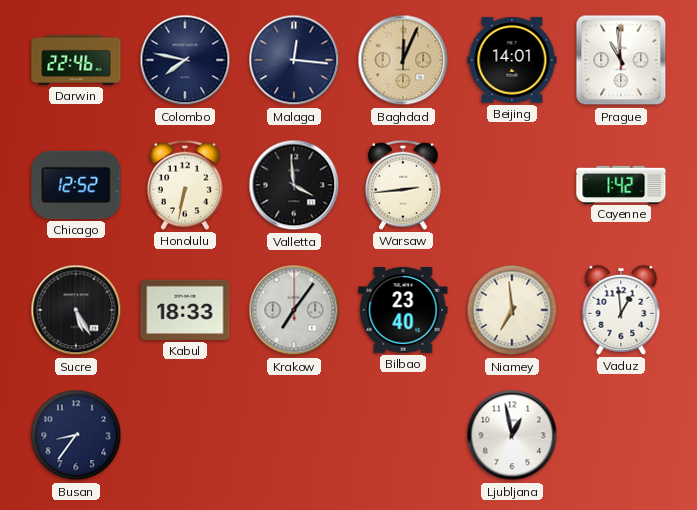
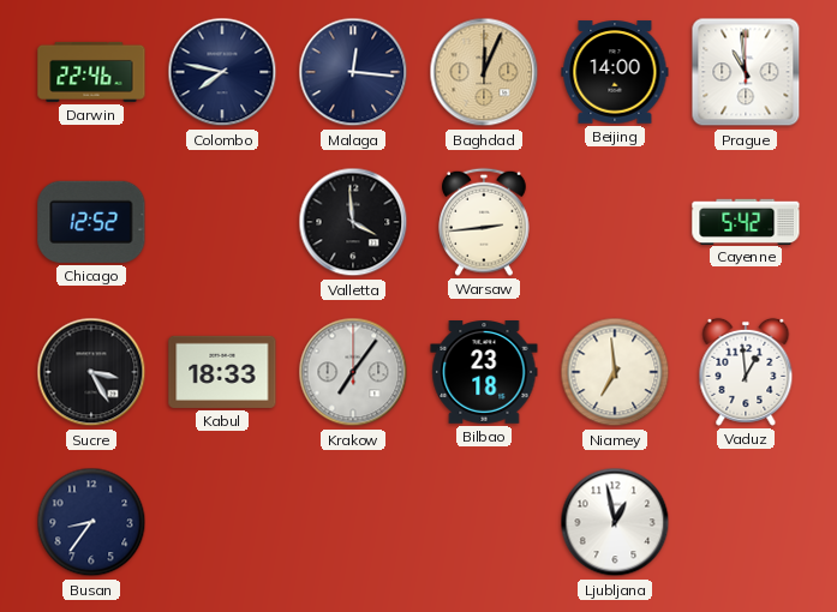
Beijing: 14:01 -> 14:00
Honolulu: 6:32 -> none
Cayenne: 1:42 -> 5:42
Sucre: 5:25 -> 3:25
Bilbao: 23:40 -> 23:18
